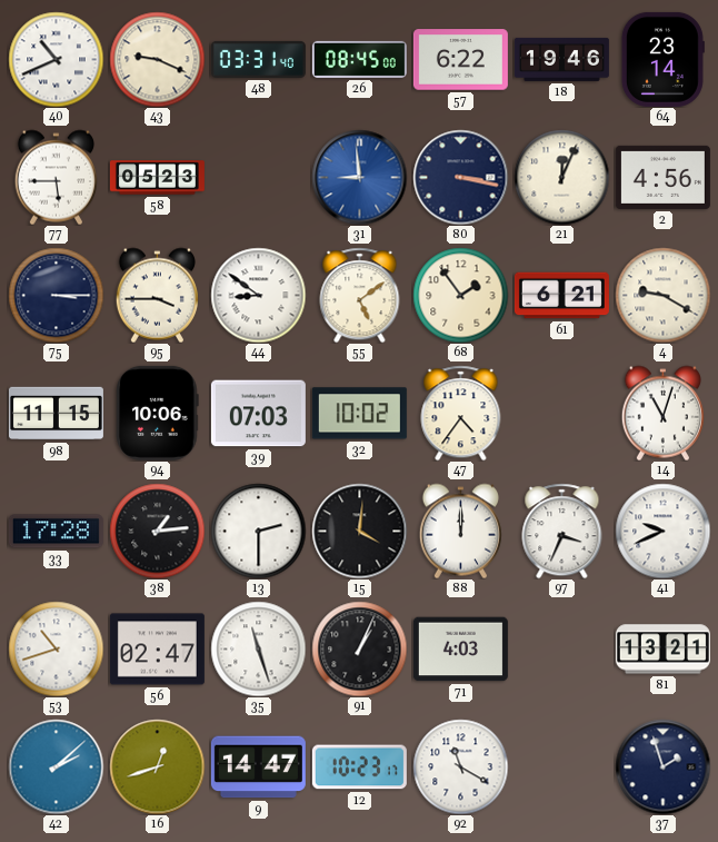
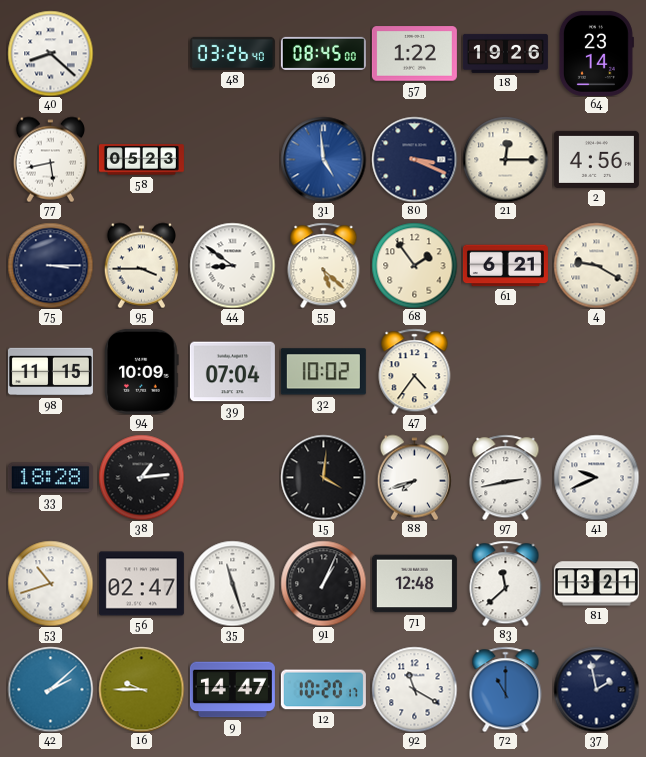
40: 10:41 -> 8:22
43: 9:19 -> none
48: 03:31 -> 03:26
57: 6:22 -> 1:22
18: 19:46 -> 19:26
77: 5:45 -> 5:43
31: 8:59 -> 4:59
80: 3:17 -> 3:19
21: 12:04 -> 12:15
55: 5:09 -> 5:22
94: 10:06 -> 10:09
39: 07:03 -> 07:04
14: 11:03 -> none
33: 17:28 -> 18:28
13: 2:30 -> none
88: 12:00 -> 7:42
97: 3:34 -> 2:43
71: 4:03 -> 12:48
83: none -> 11:38
16: 12:42 -> 9:45
12: 10:23 -> 10:20
72: none -> 11:00
37: 1:57 -> 1:58
